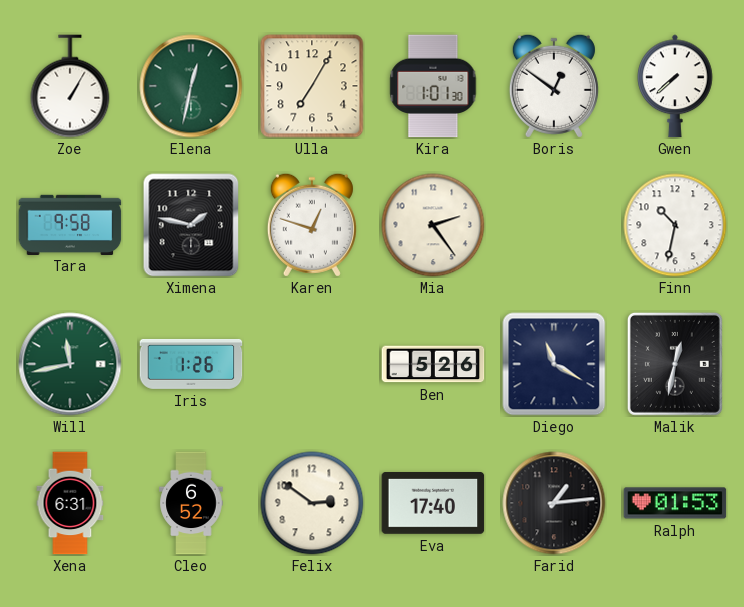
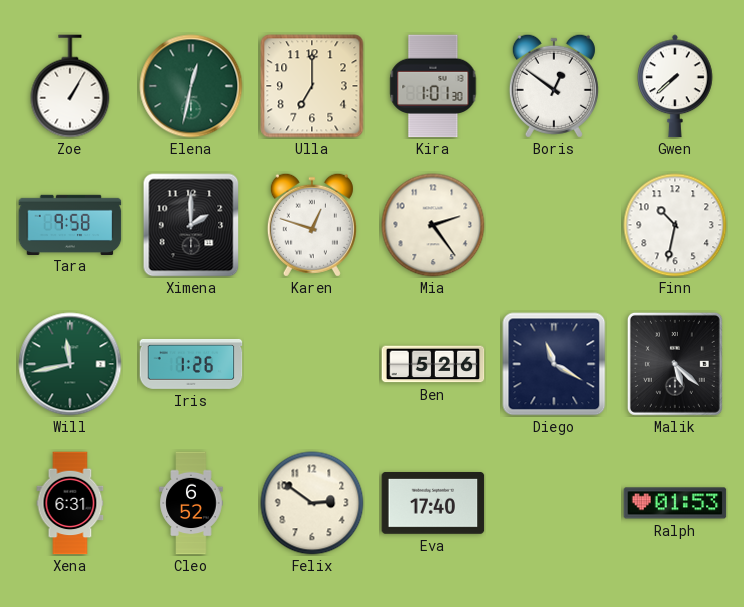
Ulla: 7:05 -> 7:00
Ximena: 1:47 -> 2:00
Malik: 12:32 -> 5:22
Farid: 1:14 -> none
